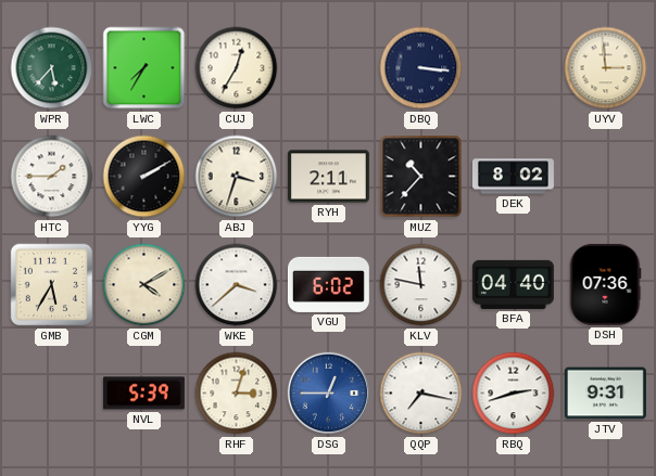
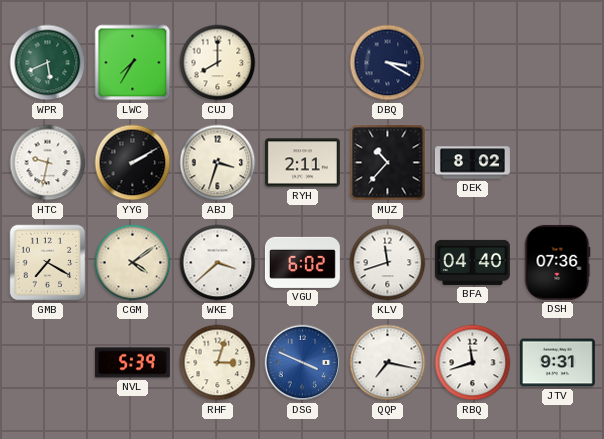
WPR: 5:37 -> 5:41
CUJ: 12:35 -> 8:00
DBQ: 3:16 -> 3:20
UYV: 2:59 -> none
HTC: 1:45 -> 9:32
GMB: 5:35 -> 7:20
CGM: 4:10 -> 4:09
KLV: 11:47 -> 11:42
DSG: 12:45 -> 3:49
RBQ: 2:42 -> 11:42
